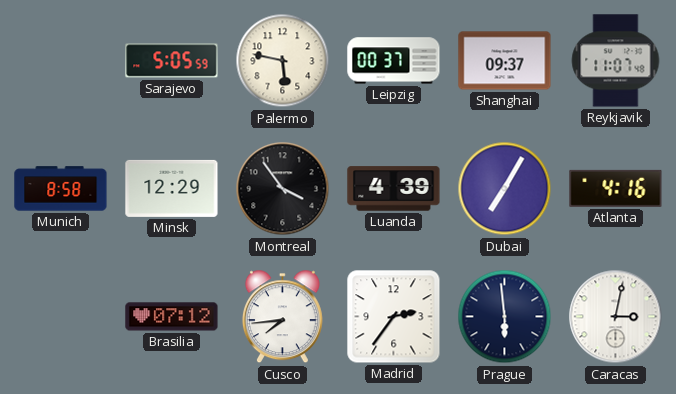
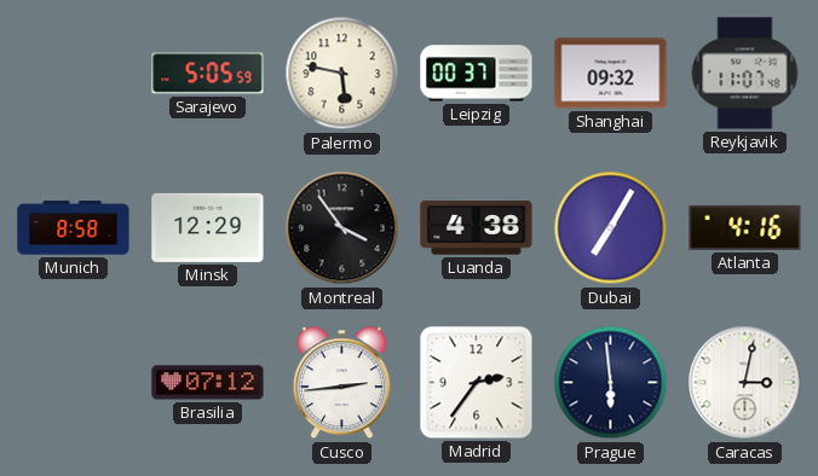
Shanghai: 09:37 -> 09:32
Luanda: 4:39 -> 4:38
Cusco: 7:44 -> 2:44
